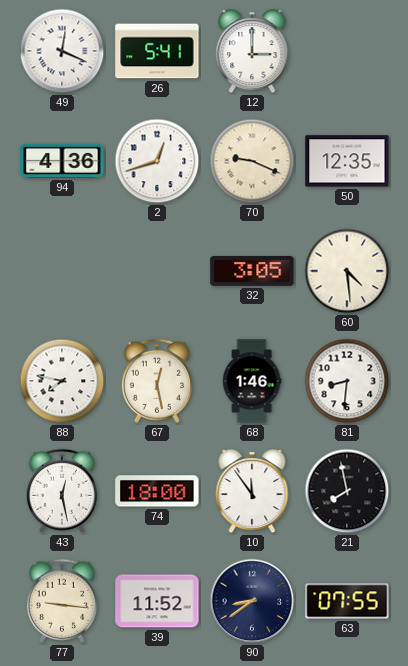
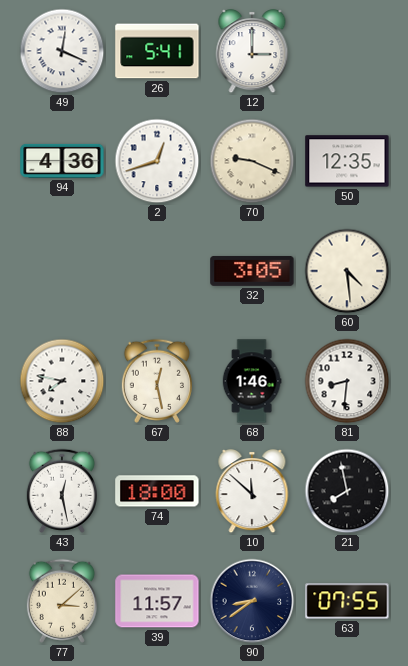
10: 11:54 -> 11:52
77: 9:16 -> 3:08
39: 11:52 -> 11:57
